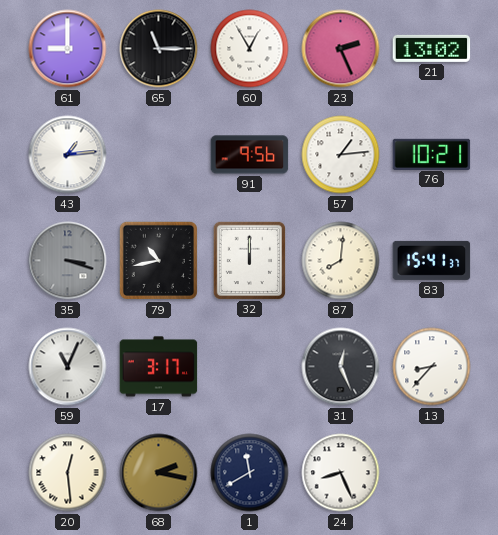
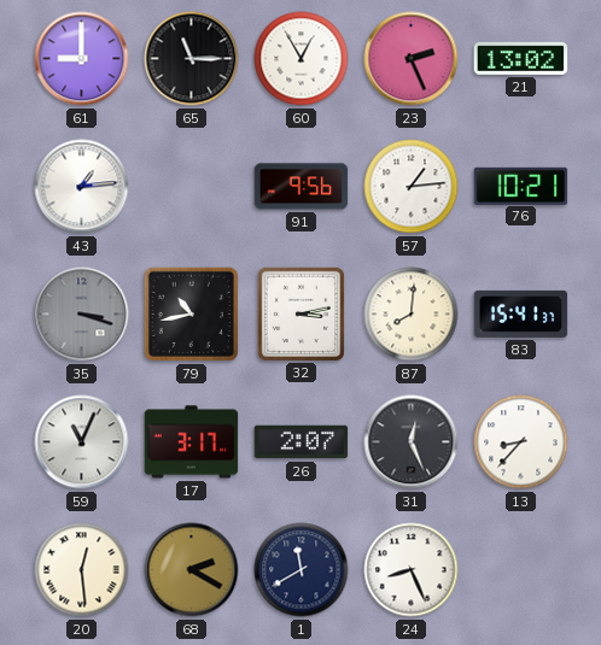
32: 12:00 -> 3:13
26: none -> 2:07
68: 2:17 -> 2:20
